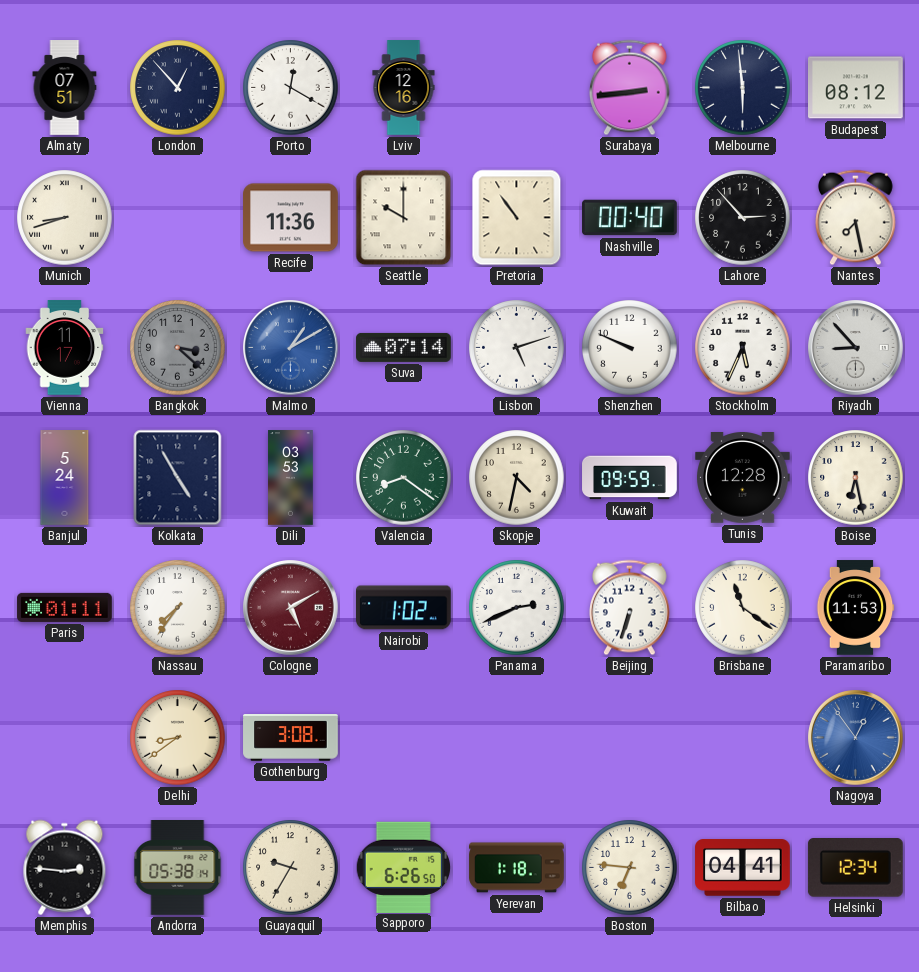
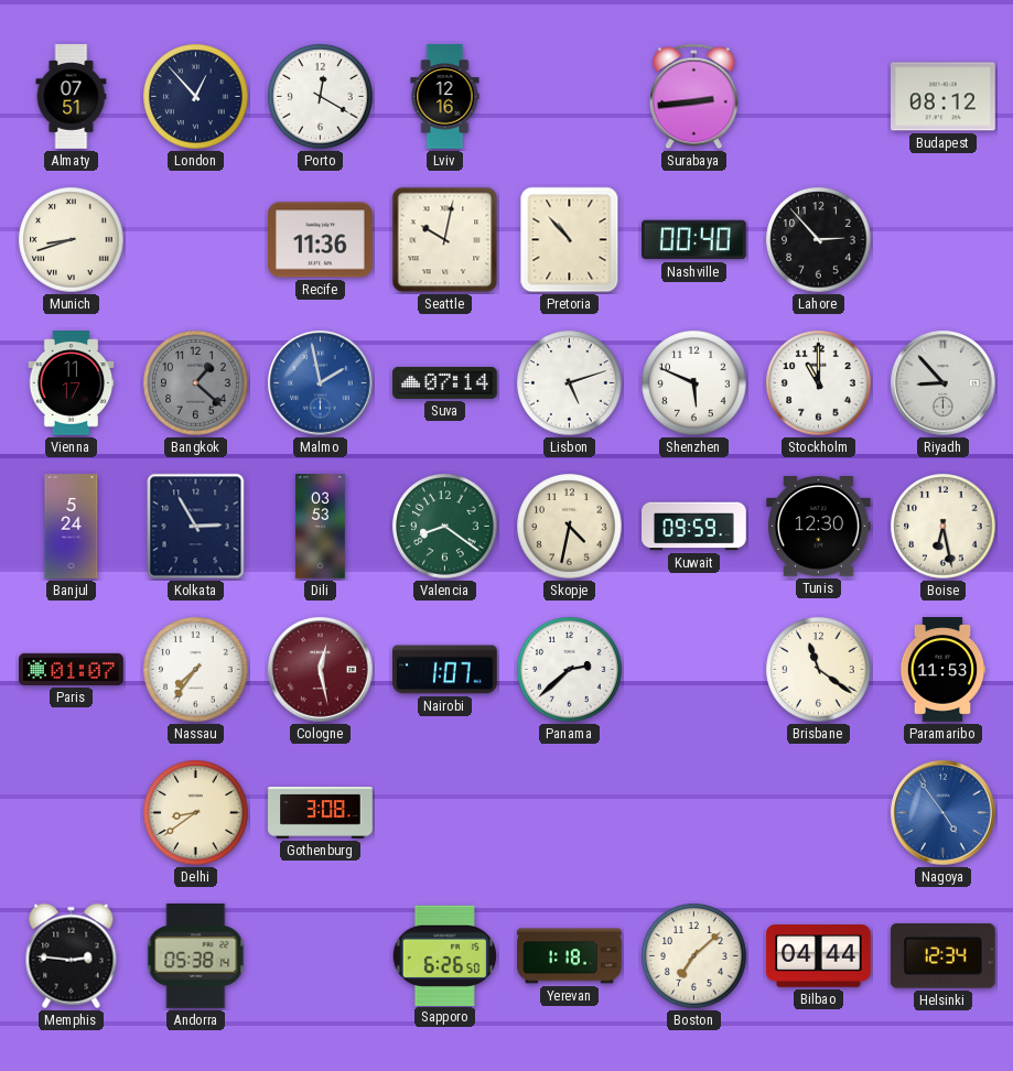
Melbourne: 5:59 -> none
Seattle: 10:00 -> 10:02
Pretoria: 10:54 -> 10:53
Nantes: 7:28 -> none
Bangkok: 3:22 -> 1:22
Malmo: 1:10 -> 1:58
Shenzhen: 9:49 -> 5:49
Stockholm: 5:34 -> 11:00
Kolkata: 4:55 -> 2:55
Tunis: 12:28 -> 12:30
Paris: 01:11 -> 01:07
Cologne: 5:10 -> 12:28
Nairobi: 1:02 -> 1:07
Panama: 2:41 -> 2:38
Beijing: 6:33 -> none
Nagoya: 12:54 -> 4:54
Guayaquil: 9:35 -> none
Boston: 6:46 -> 7:08
Bilbao: 04:41 -> 04:44
